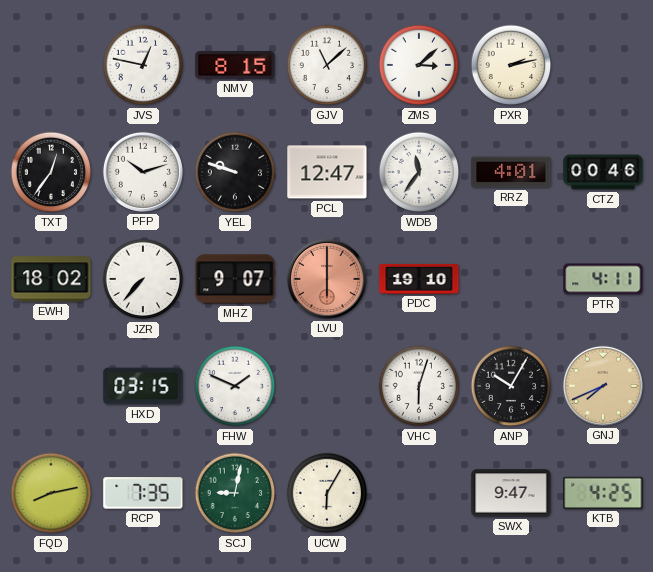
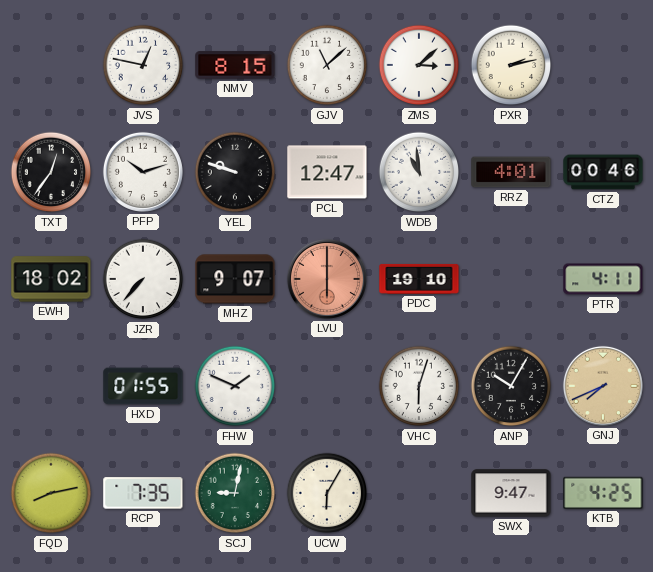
WDB: 11:36 -> 10:59
HXD: 03:15 -> 01:55
